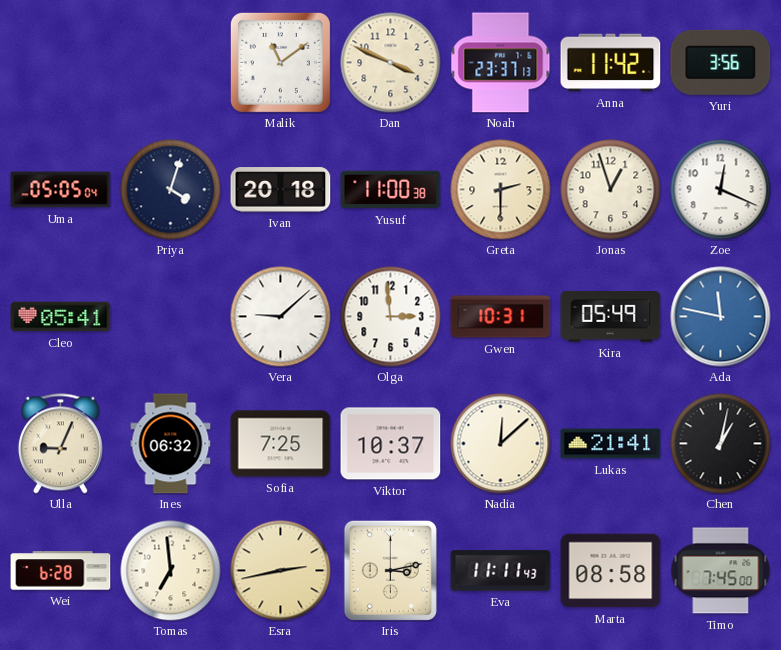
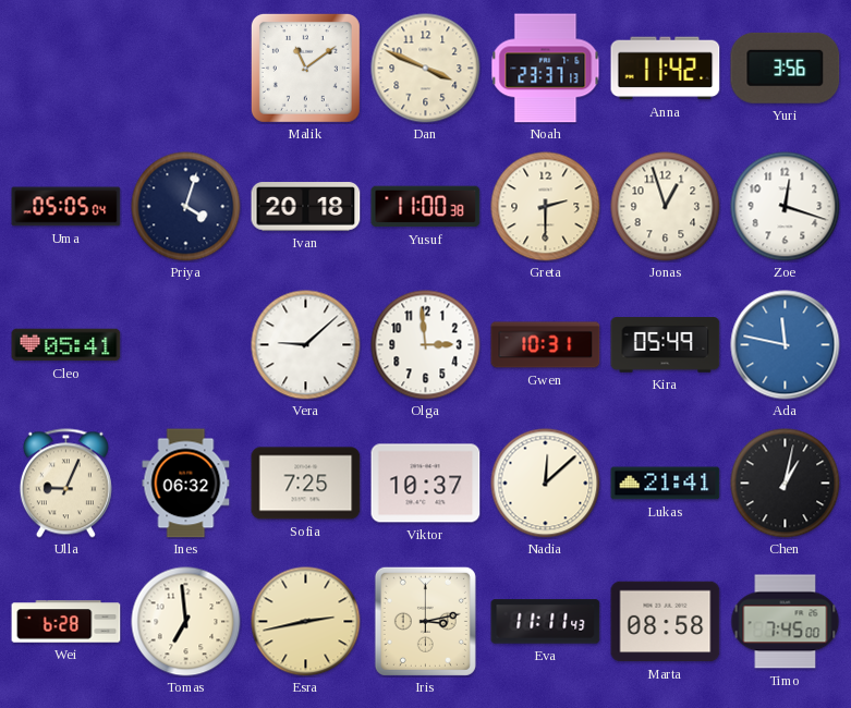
Zoe: 12:19 -> 12:18
